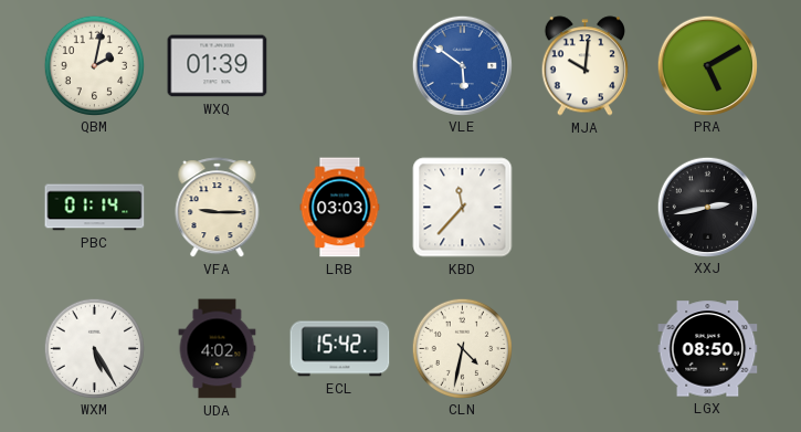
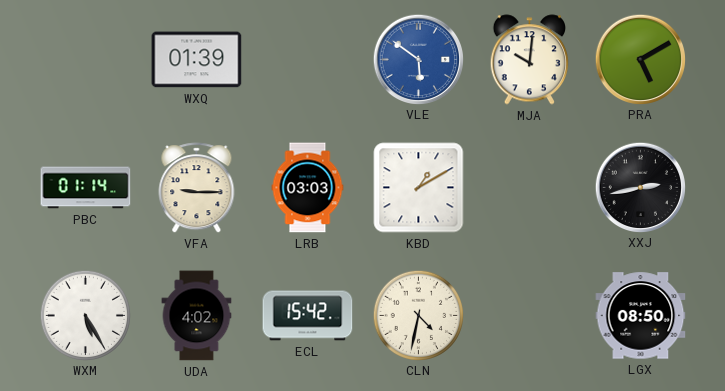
QBM: 2:02 -> none
KBD: 11:37 -> 1:10
